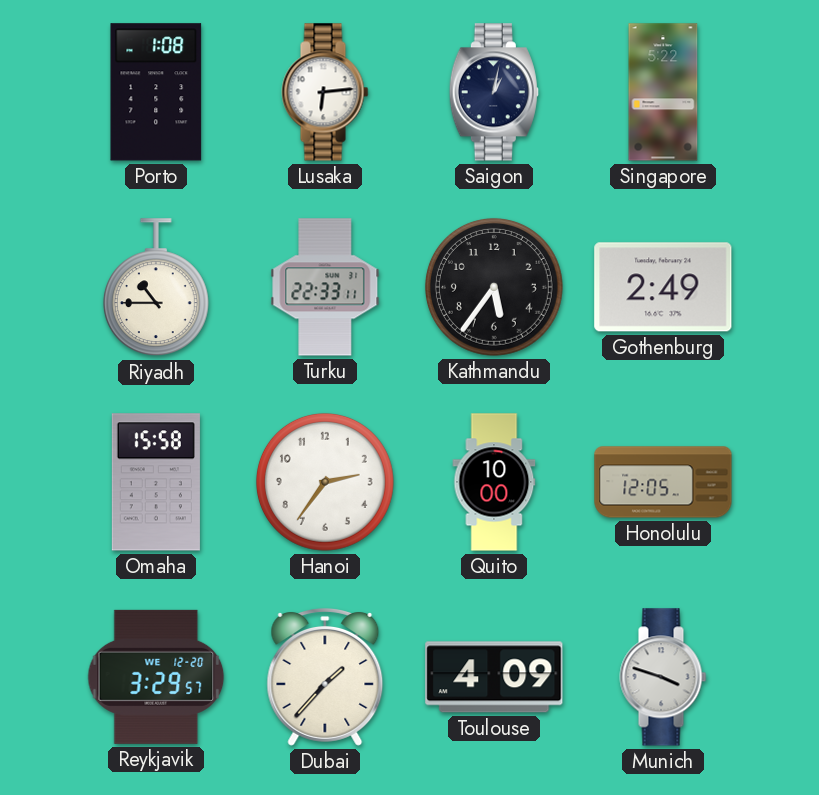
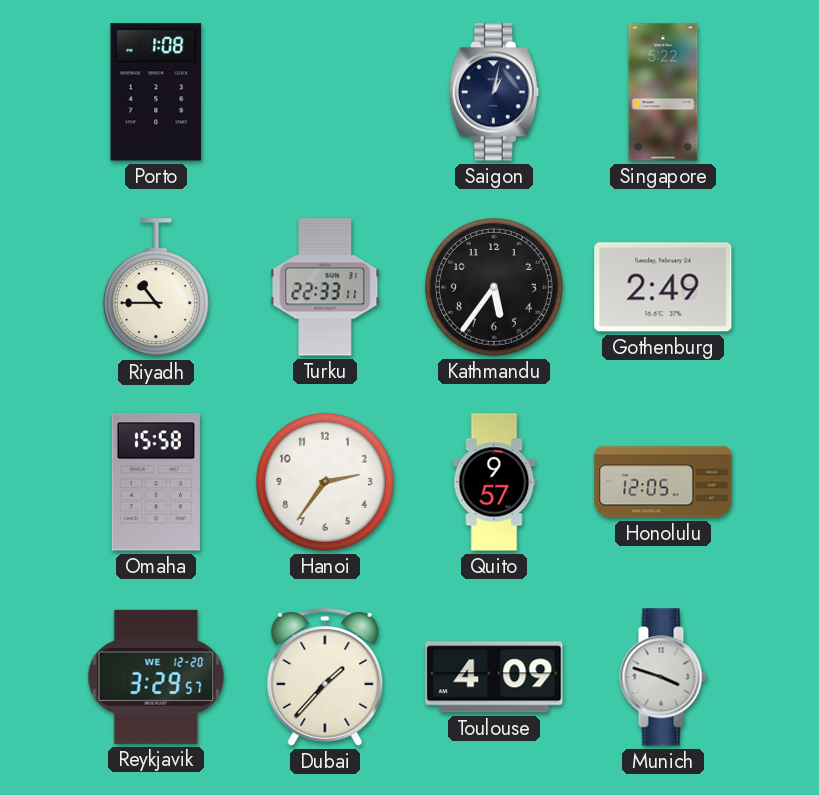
Lusaka: 6:14 -> none
Quito: 10:00 -> 9:57
